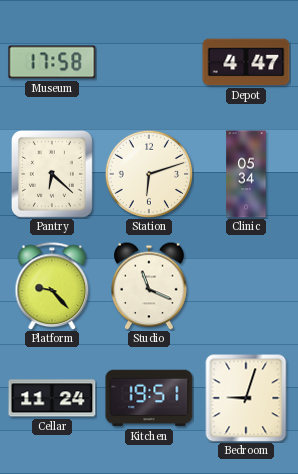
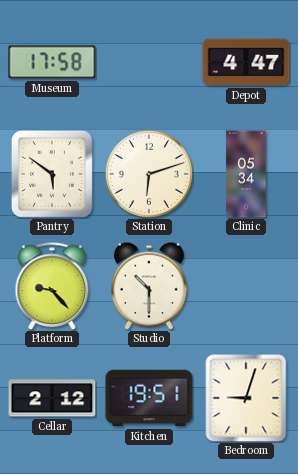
Pantry: 6:22 -> 5:51
Studio: 11:19 -> 10:30
Cellar: 11:24 -> 2:12
